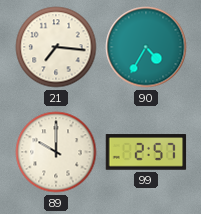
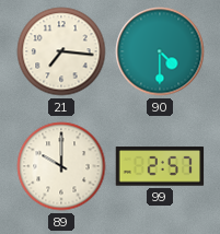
90: 4:35 -> 4:30
